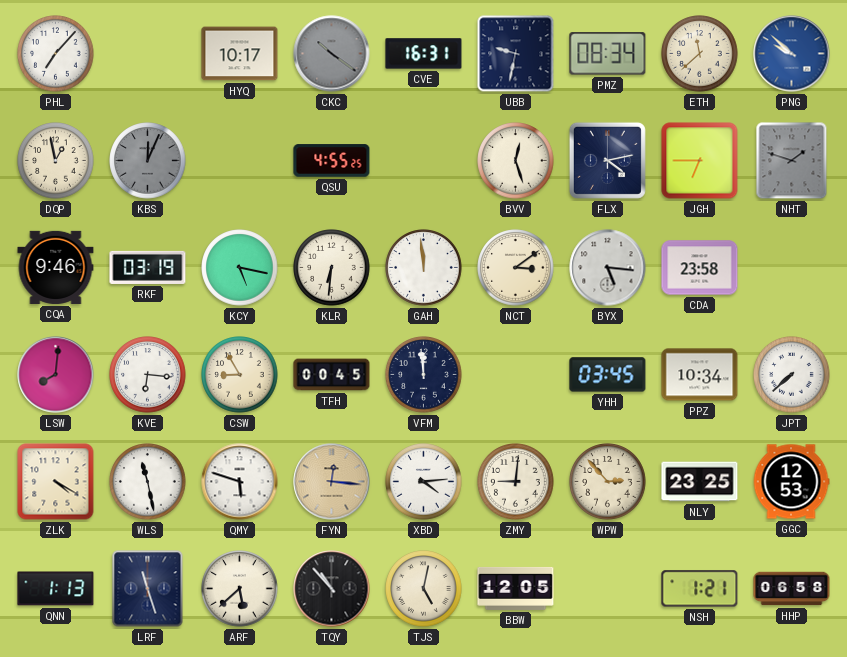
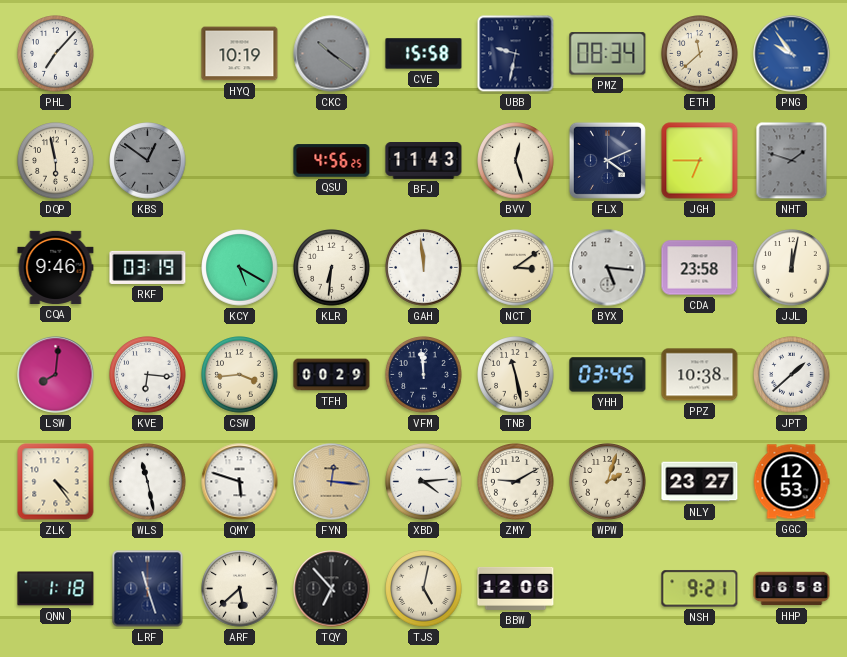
HYQ: 10:17 -> 10:19
CVE: 16:31 -> 15:58
PNG: 9:52 -> 9:54
DQP: 12:58 -> 5:58
KBS: 12:04 -> 12:51
QSU: 4:55 -> 4:56
BFJ: none -> 11:43
FLX: 4:13 -> 4:11
KCY: 5:17 -> 5:20
JJL: none -> 12:02
CSW: 8:55 -> 3:44
TFH: 00:45 -> 00:29
TNB: none -> 11:28
PPZ: 10:34 -> 10:38
JPT: 7:38 -> 1:38
ZLK: 4:20 -> 4:24
ZMY: 9:01 -> 9:10
WPW: 2:53 -> 2:03
NLY: 23:25 -> 23:27
QNN: 1:13 -> 1:18
TQY: 10:53 -> 6:53
BBW: 12:05 -> 12:06
NSH: 1:21 -> 9:21
